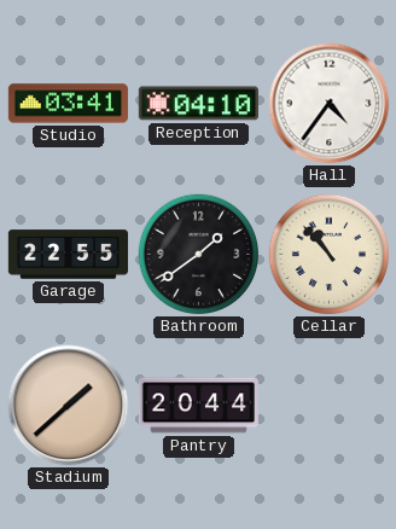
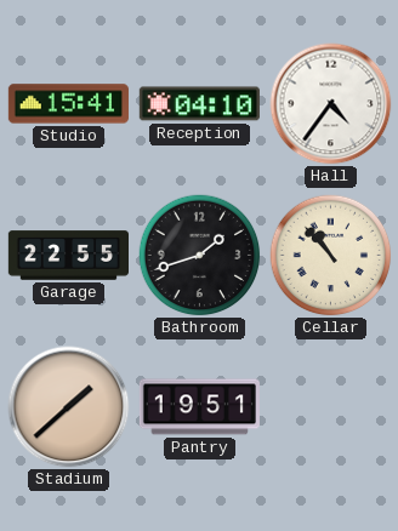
Studio: 03:41 -> 15:41
Bathroom: 1:39 -> 1:42
Pantry: 20:44 -> 19:51
